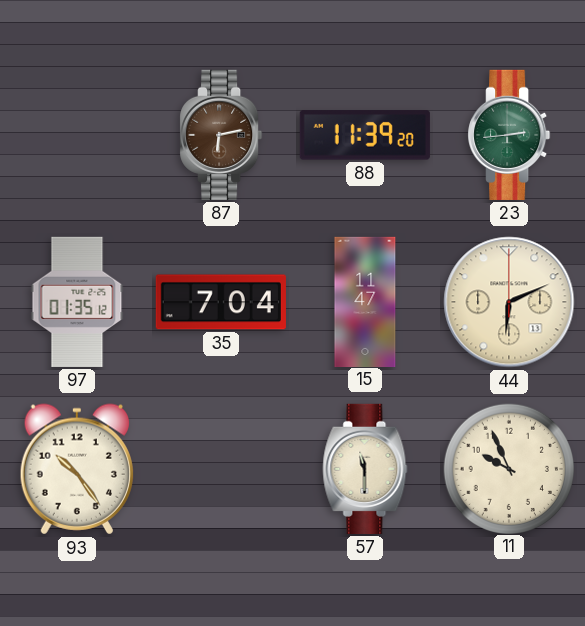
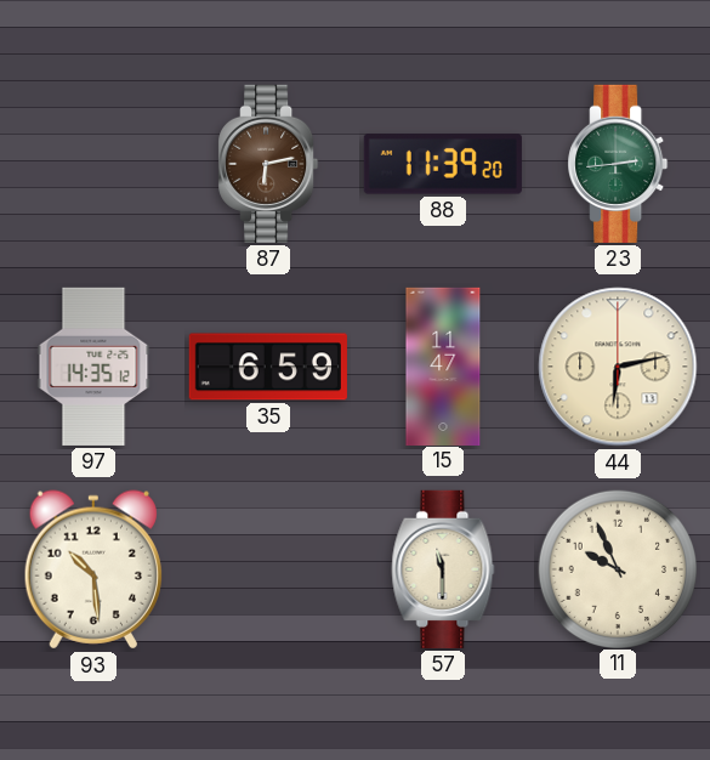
97: 01:35 -> 14:35
35: 7:04 -> 6:59
44: 6:11 -> 6:13
93: 10:24 -> 10:29
